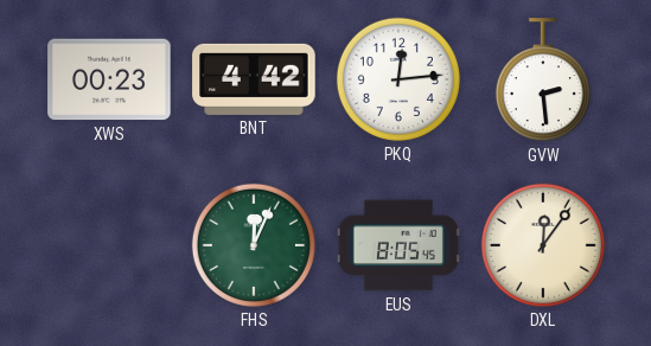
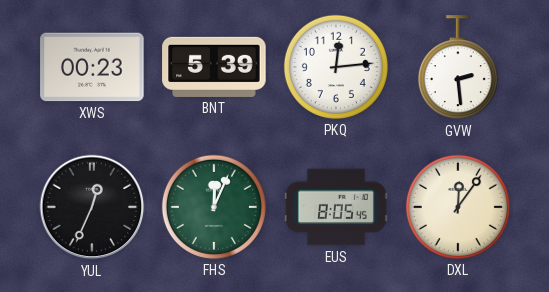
BNT: 4:42 -> 5:39
YUL: none -> 12:34
